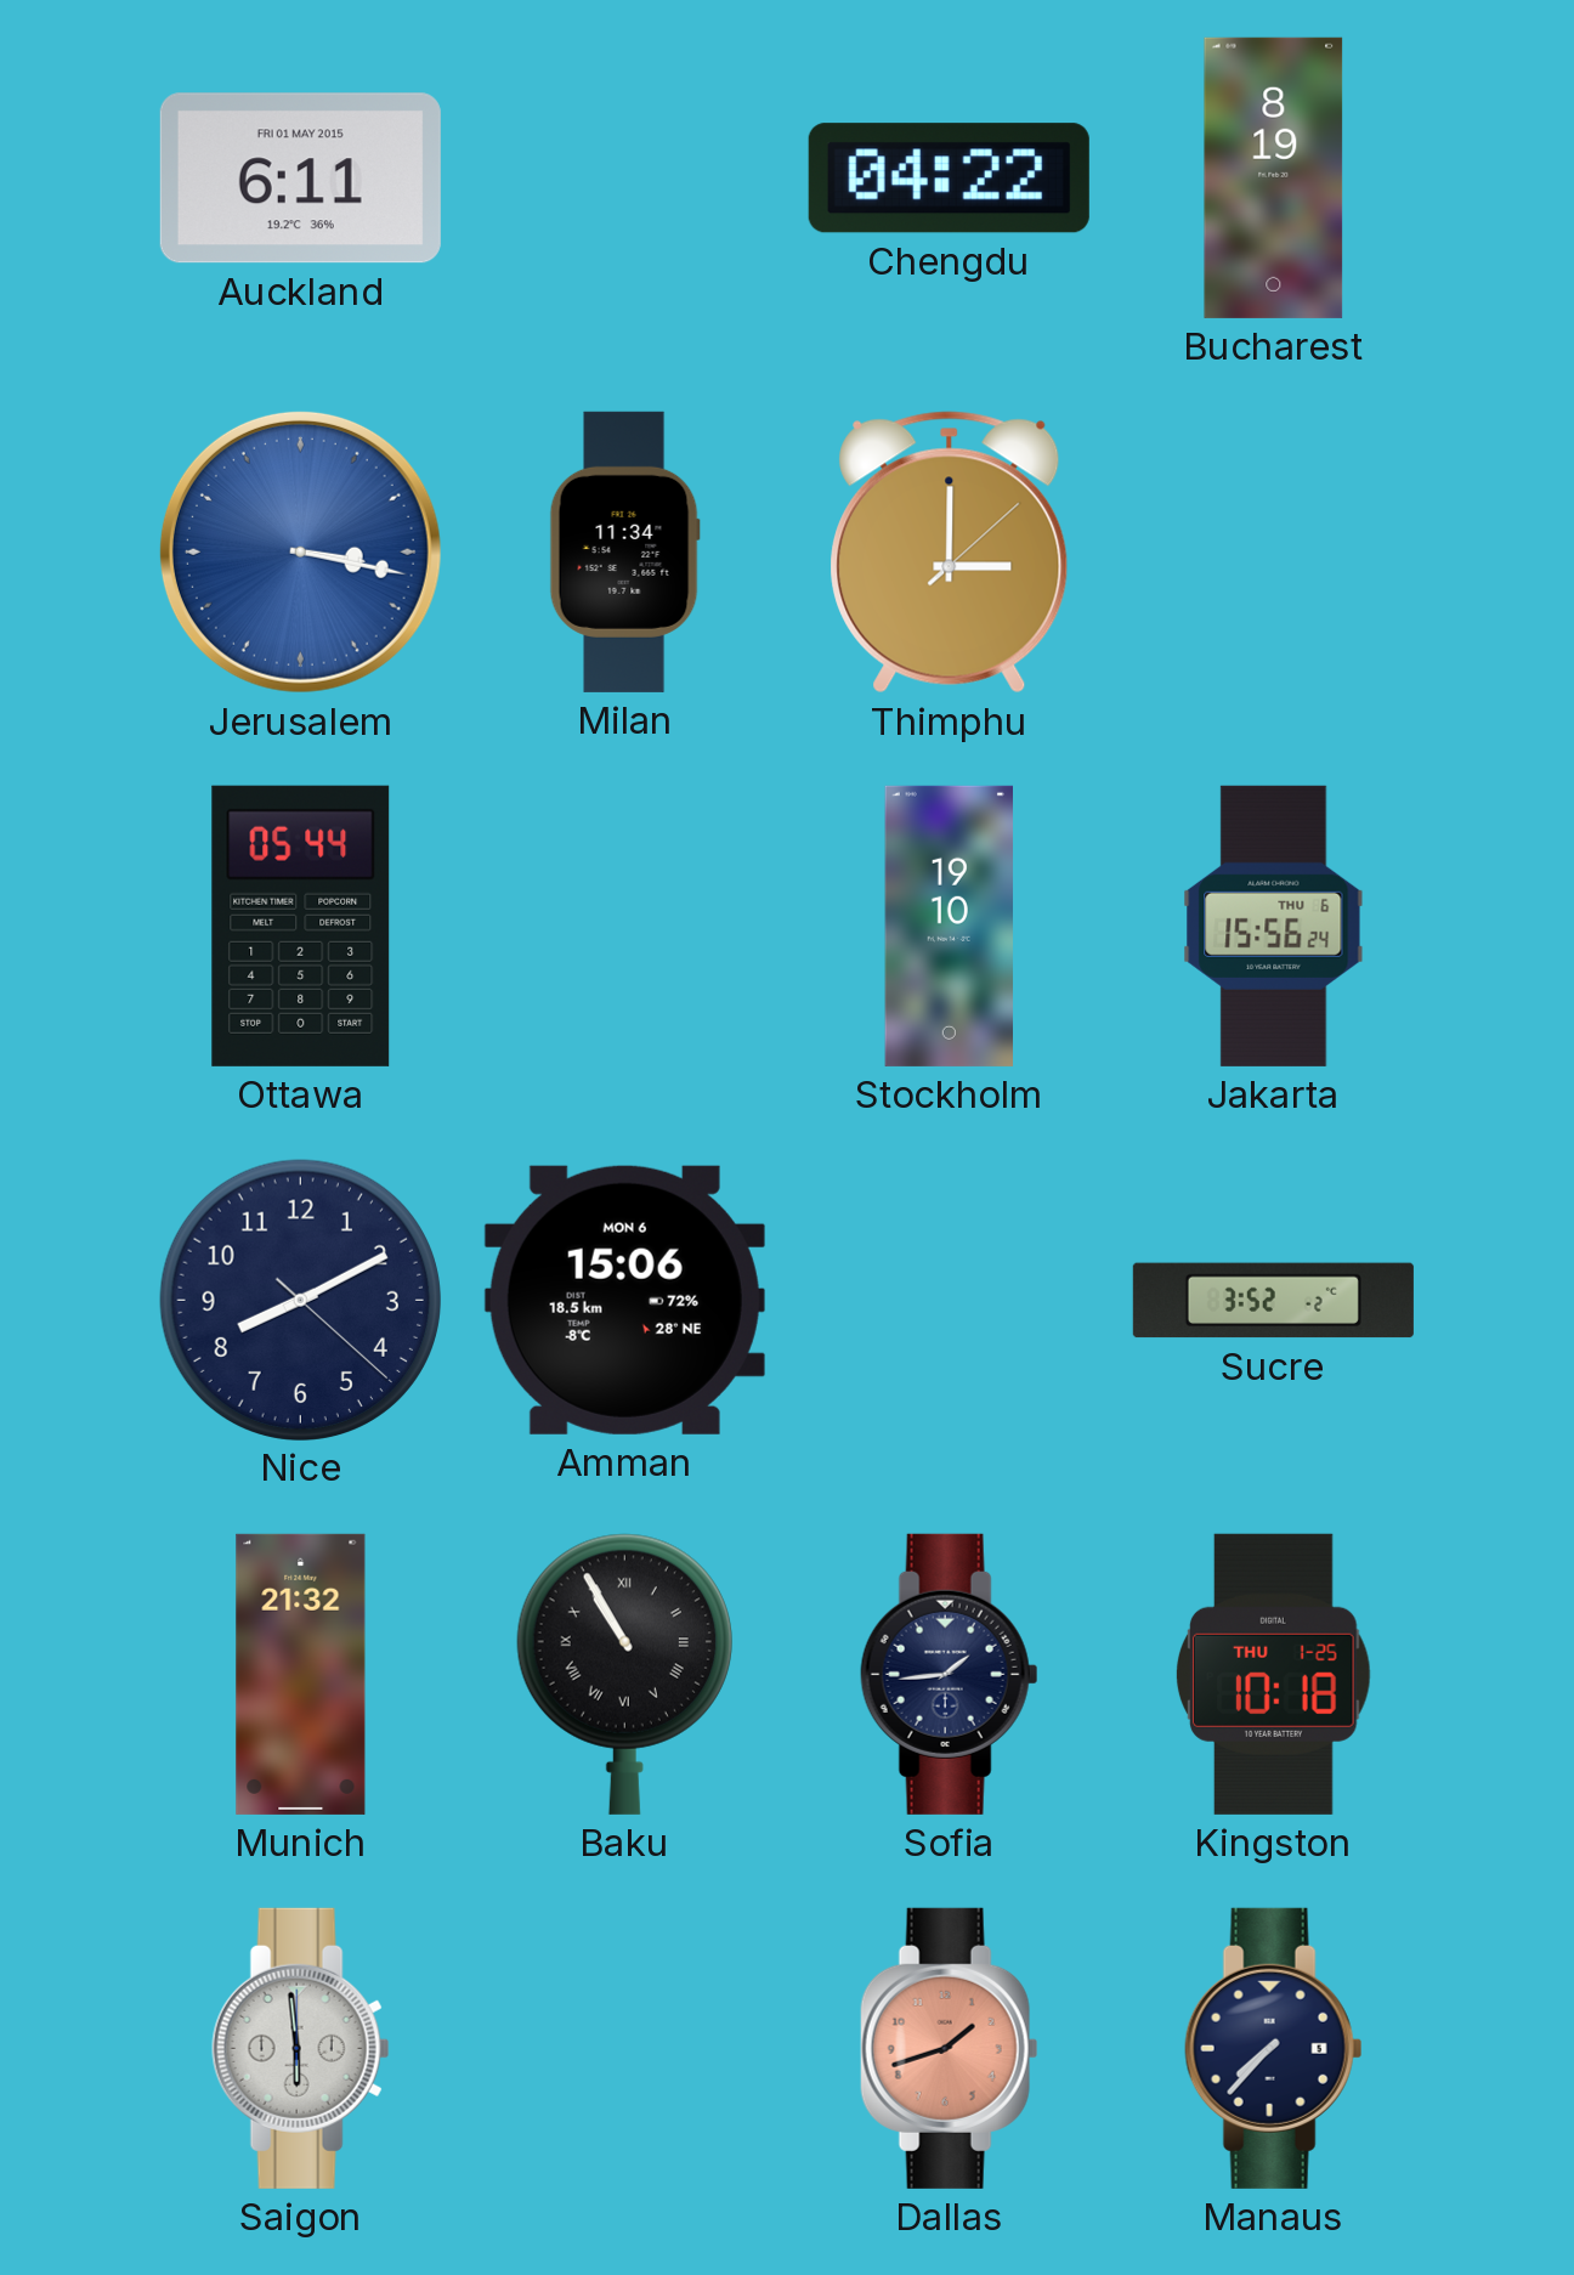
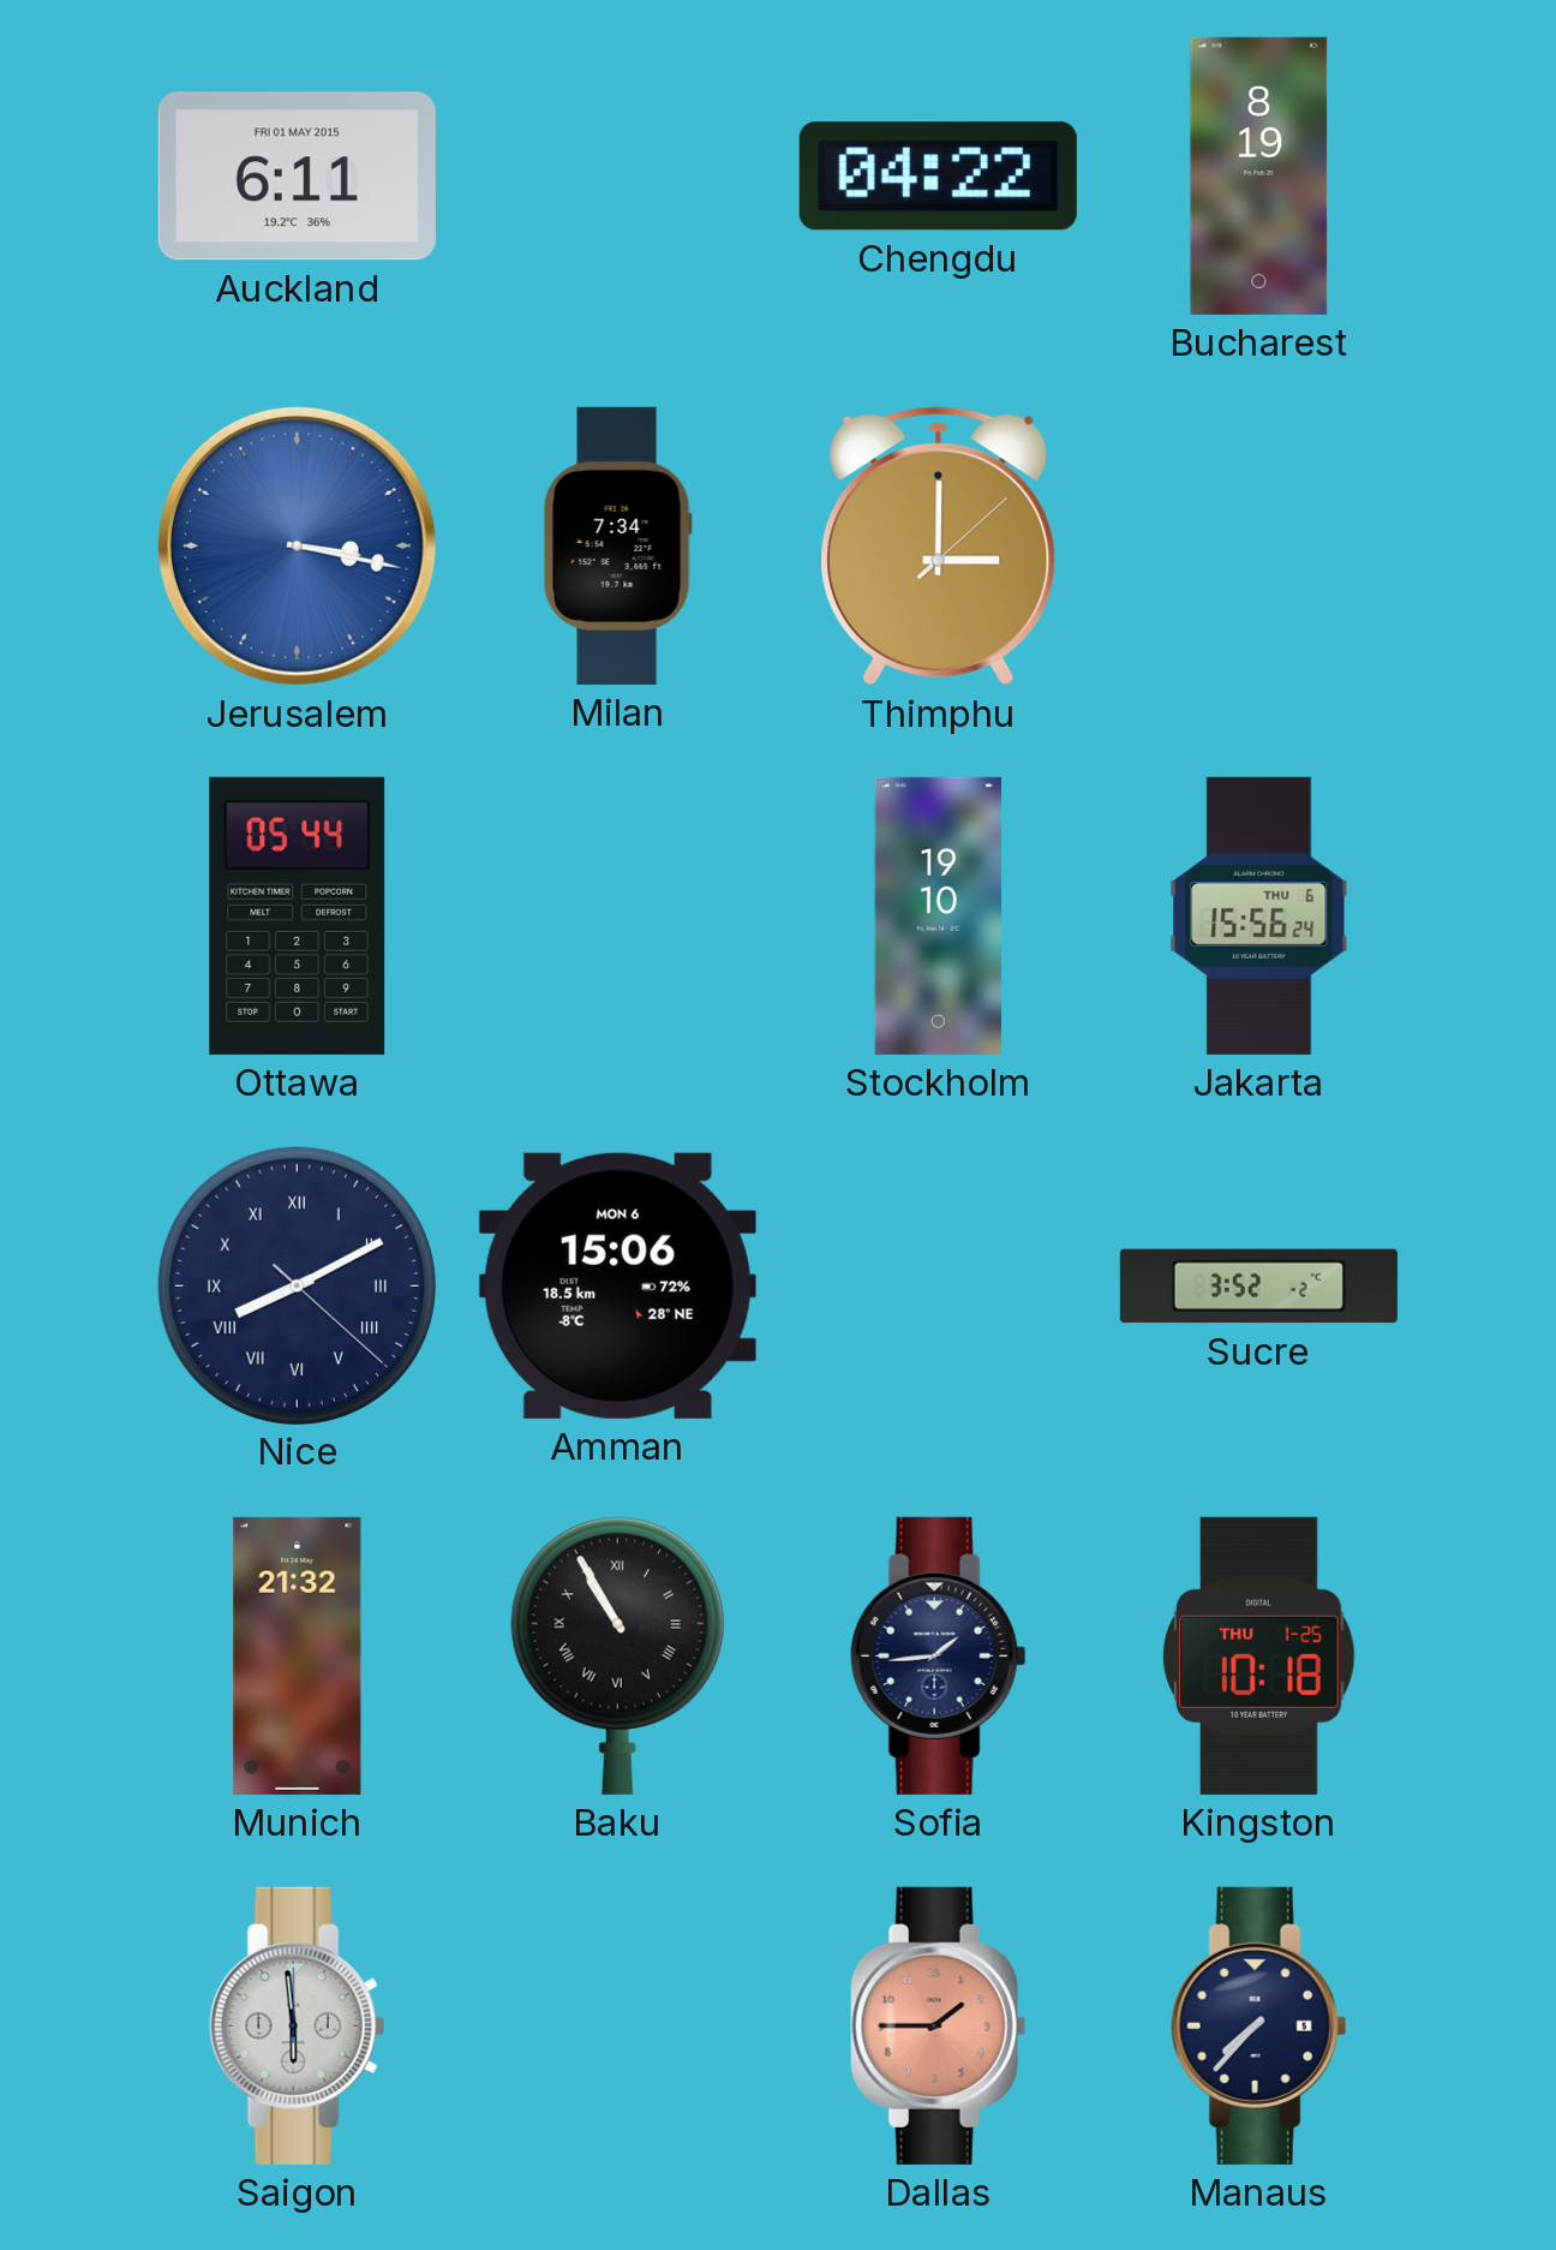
Milan: 11:34 -> 7:34
Nice numerals: Arabic -> Roman
Dallas: 1:42 -> 1:45
